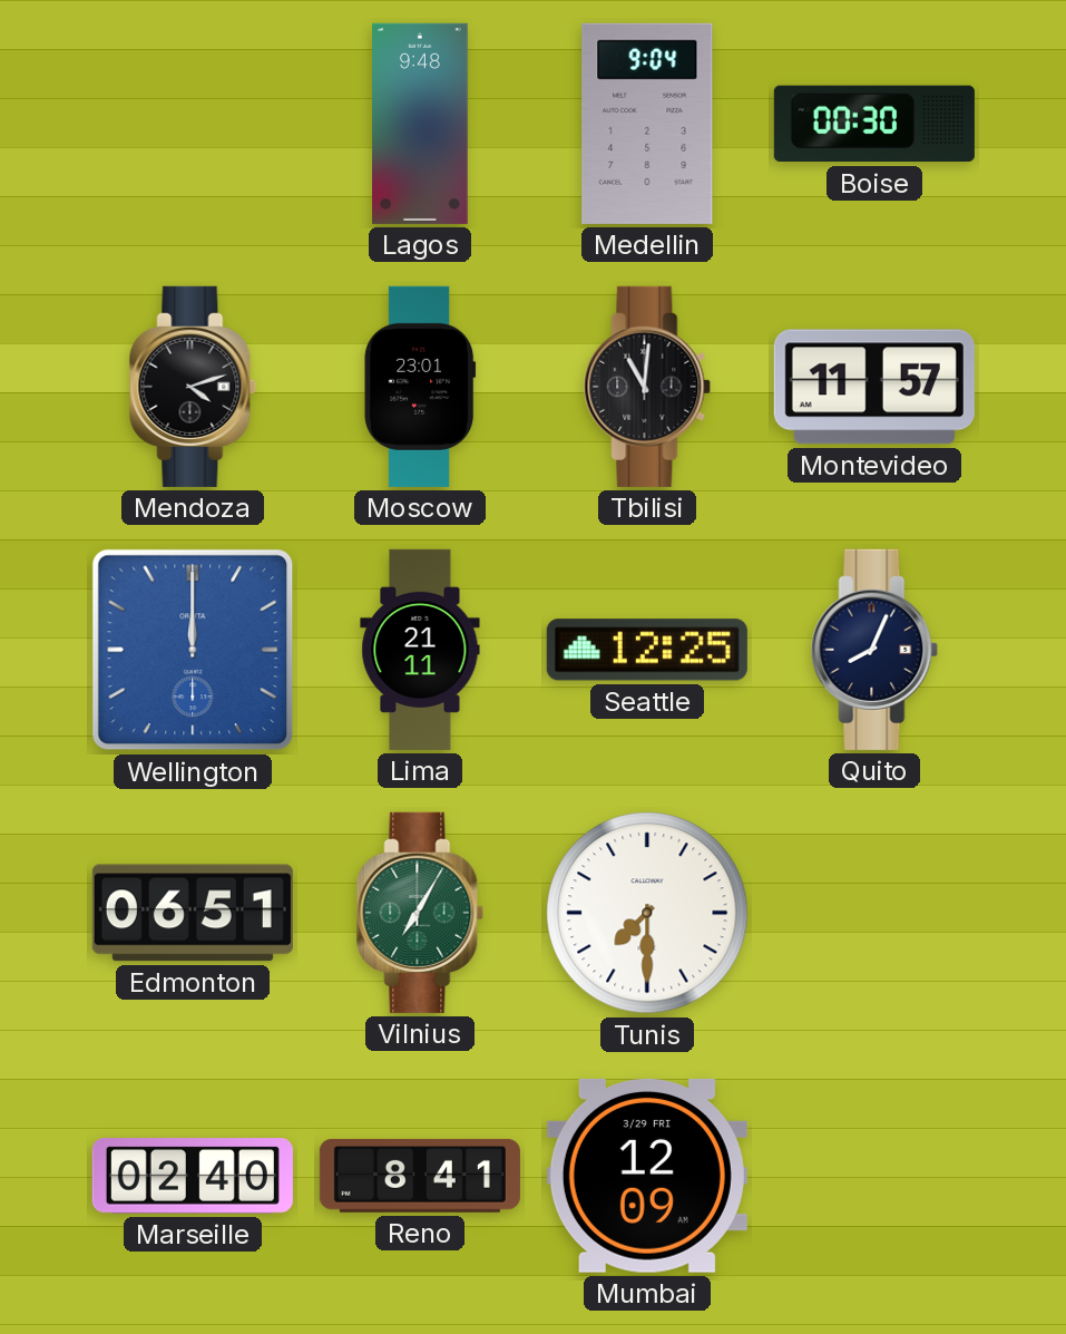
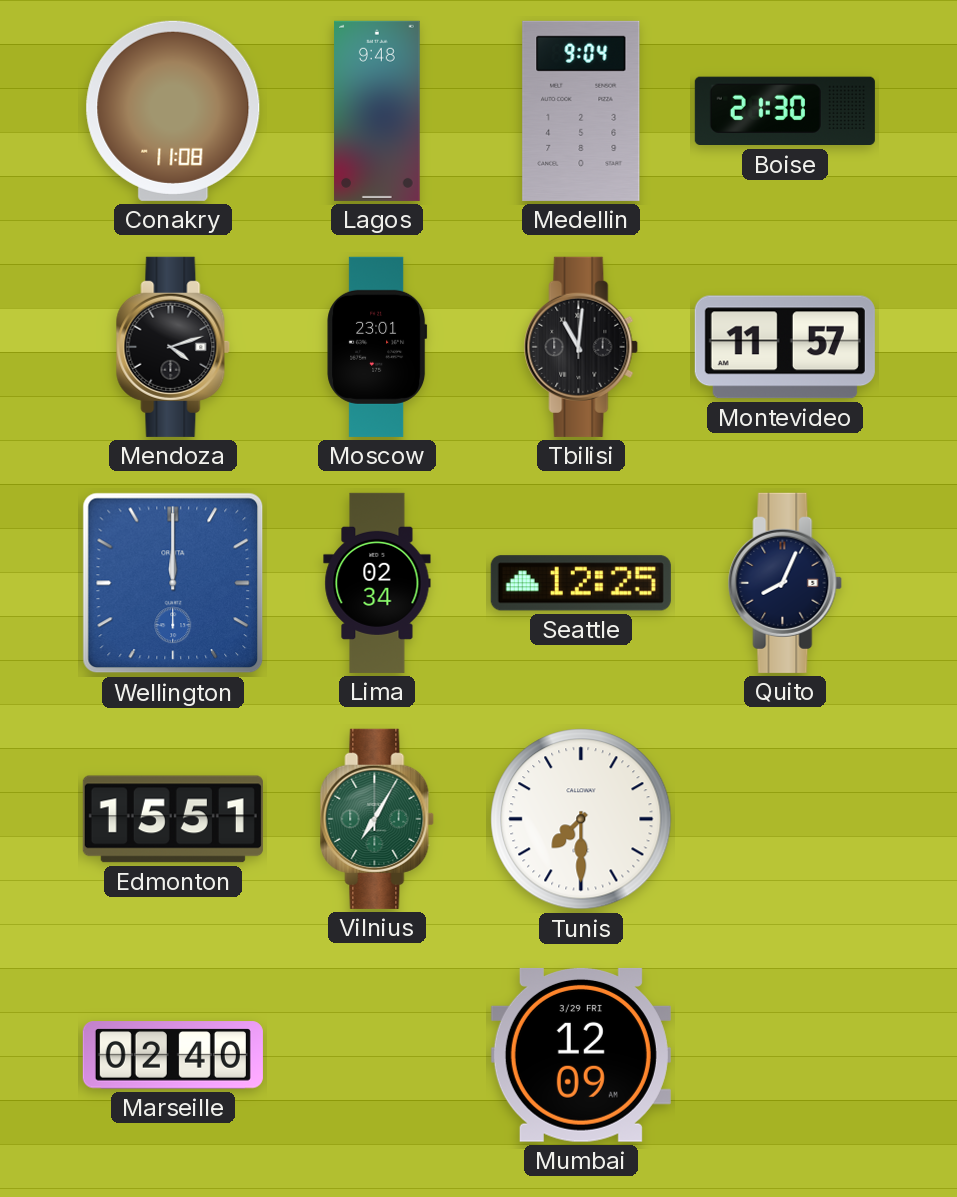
Conakry: none -> 11:08
Boise: 00:30 -> 21:30
Lima: 21:11 -> 02:34
Edmonton: 06:51 -> 15:51
Reno: 8:41 -> none
